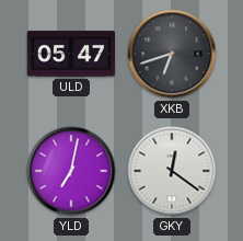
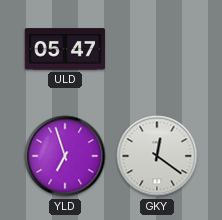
XKB: 6:42 -> none
YLD: 7:02 -> 6:57
